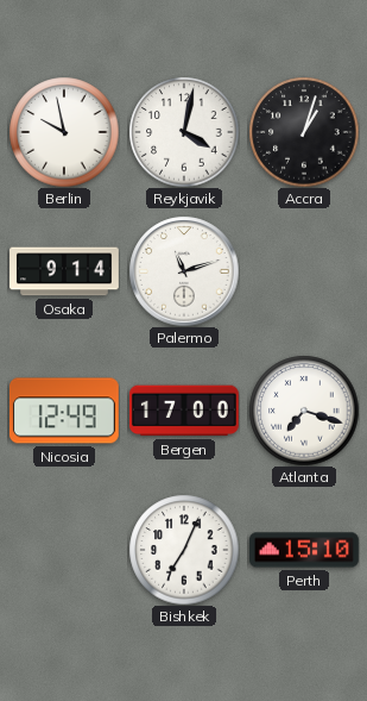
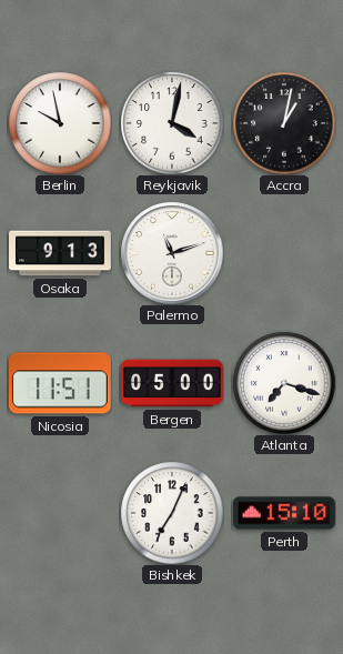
Accra: 1:03 -> 1:02
Osaka: 9:14 -> 9:13
Nicosia: 12:49 -> 11:51
Bergen: 17:00 -> 05:00
